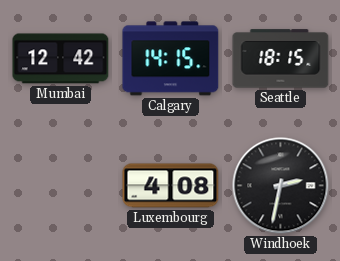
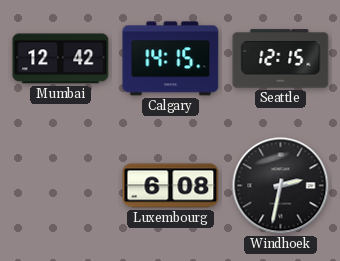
Seattle: 18:15 -> 12:15
Luxembourg: 4:08 -> 6:08
